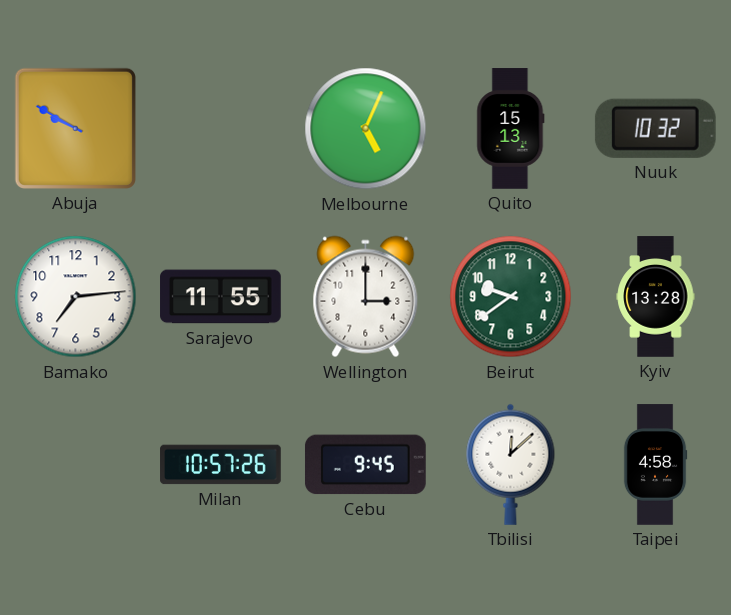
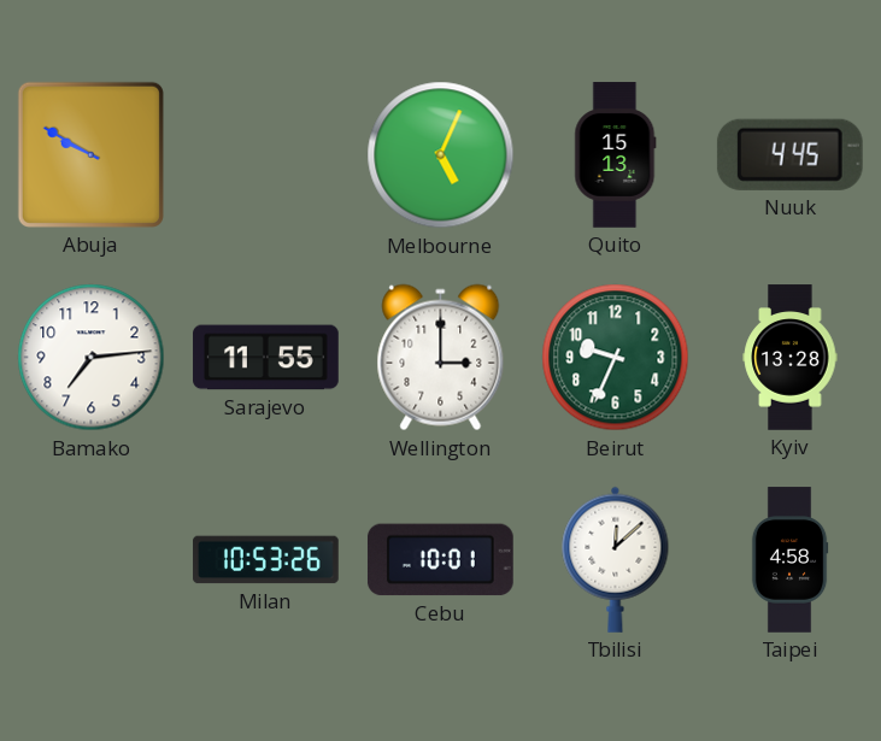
Nuuk: 10:32 -> 4:45
Beirut: 9:39 -> 9:34
Milan: 10:57 -> 10:53
Cebu: 9:45 -> 10:01
